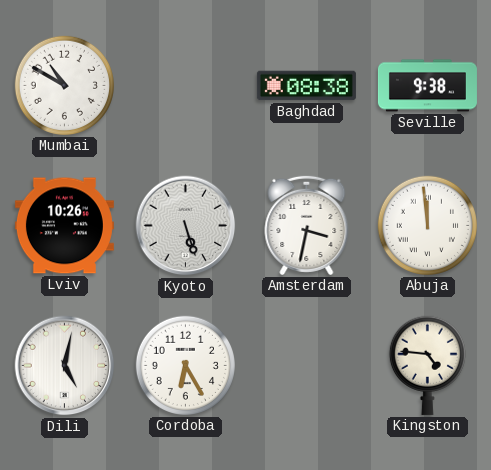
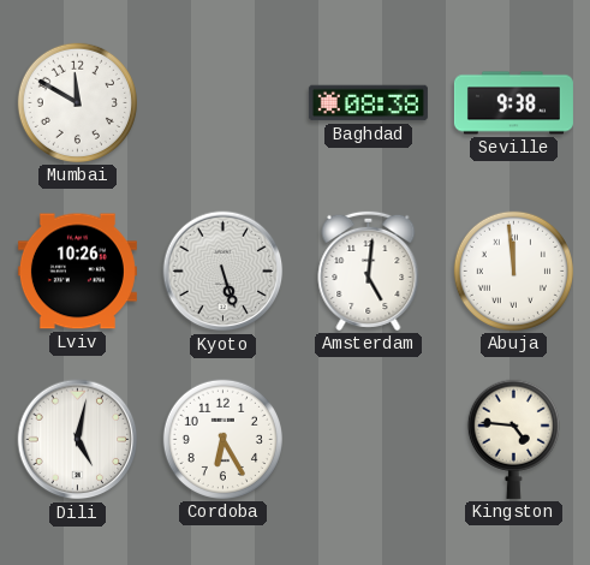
Mumbai: 10:50 -> 11:50
Amsterdam: 3:32 -> 5:01
